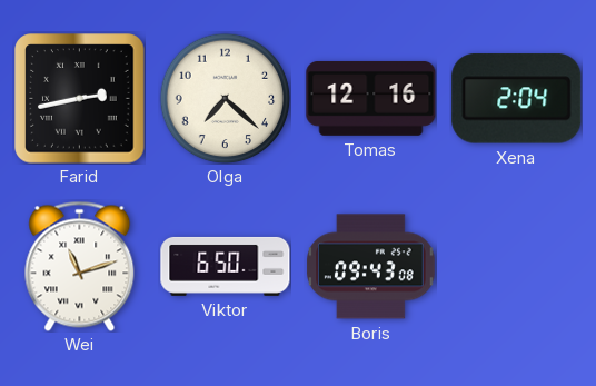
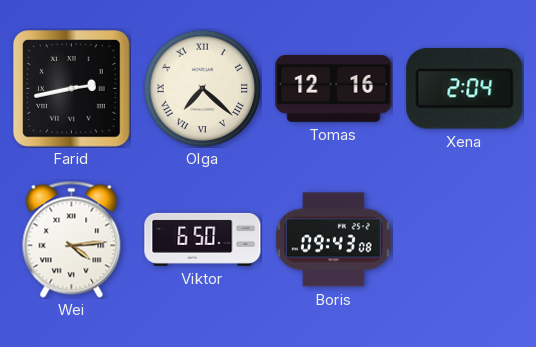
Olga numerals: Arabic -> Roman
Wei: 11:12 -> 4:14
